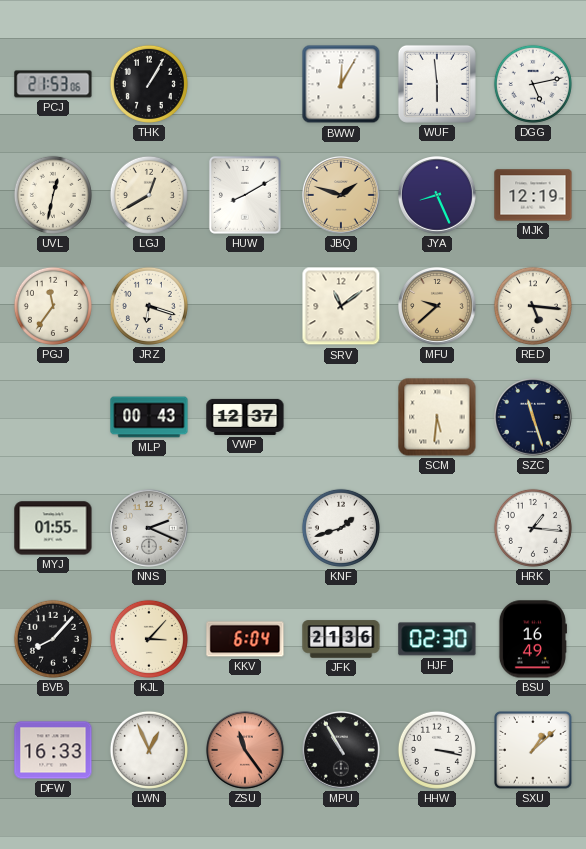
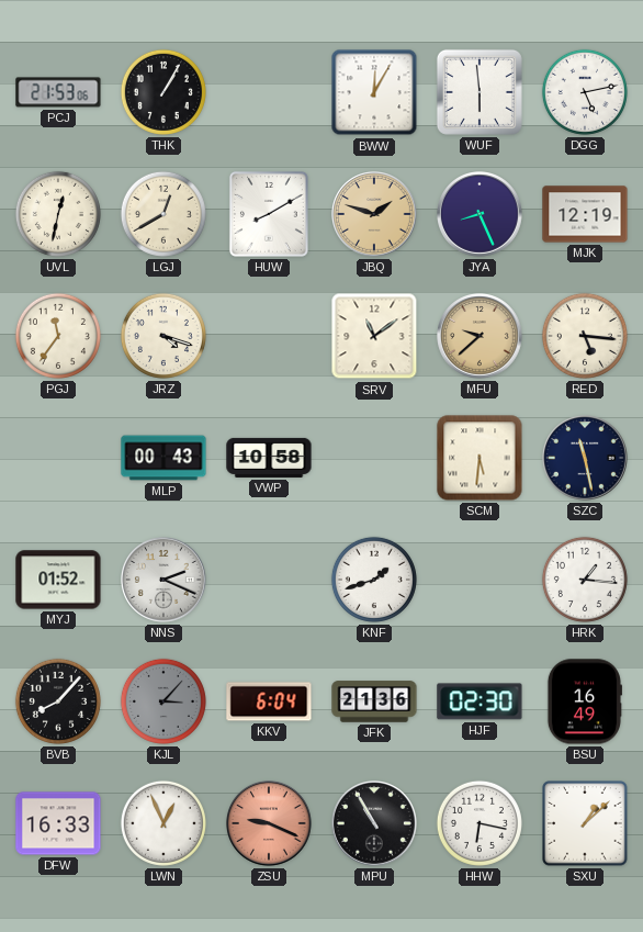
JRZ: 6:18 -> 4:18
VWP: 12:37 -> 10:58
SZC: 11:27 -> 11:28
MYJ: 01:55 -> 01:52
KJL dial: cream -> grey
ZSU: 11:24 -> 9:19
HHW: 3:17 -> 6:17
